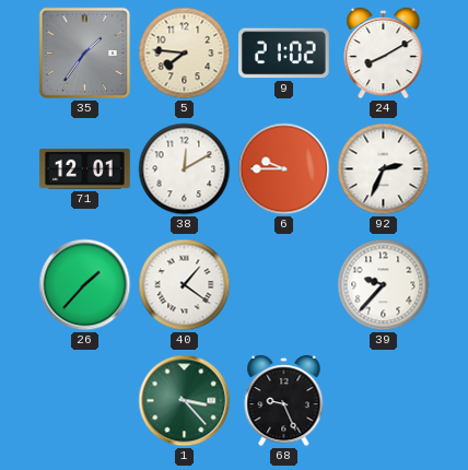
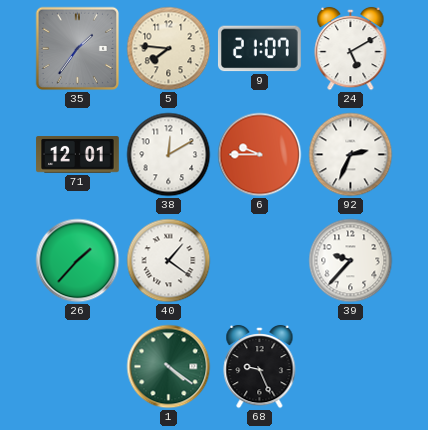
9: 21:02 -> 21:07
24: 8:10 -> 5:10
1: 3:23 -> 4:21
